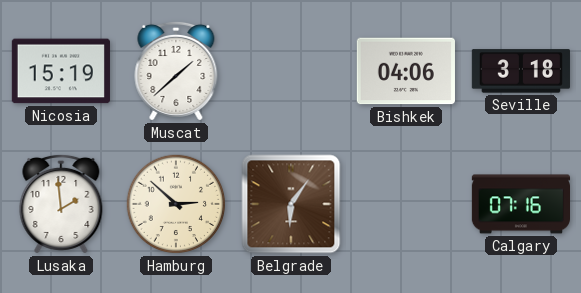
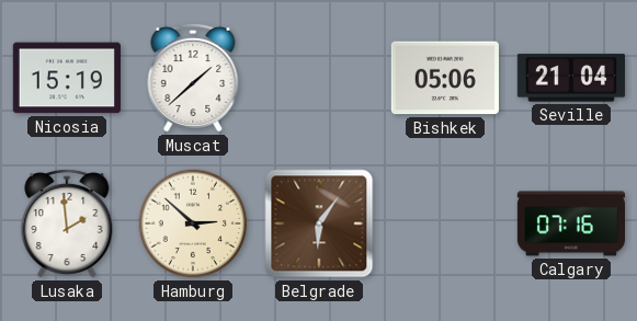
Bishkek: 04:06 -> 05:06
Seville: 3:18 -> 21:04
